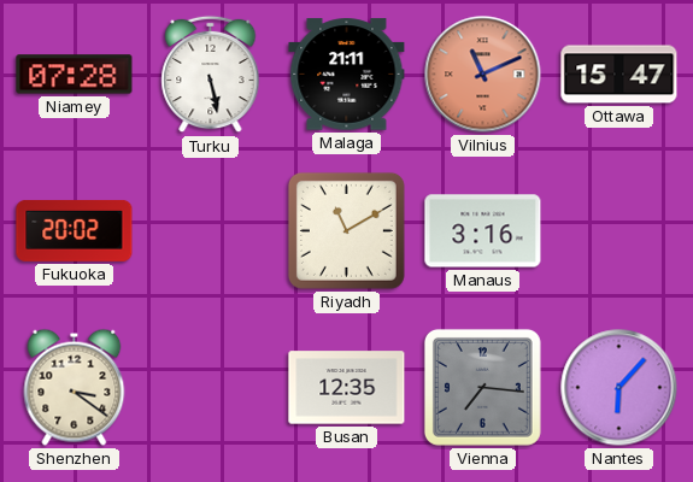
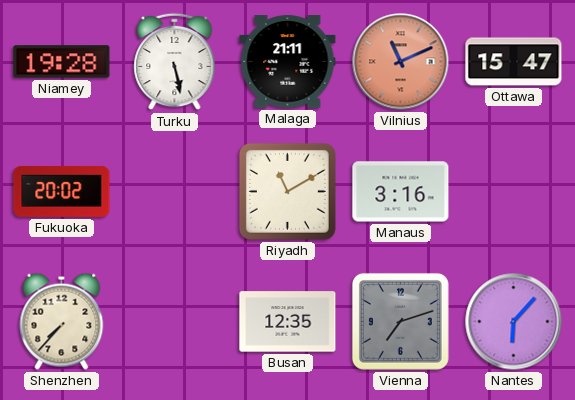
Niamey: 07:28 -> 19:28
Shenzhen: 3:21 -> 7:37
Vienna: 7:16 -> 7:12
